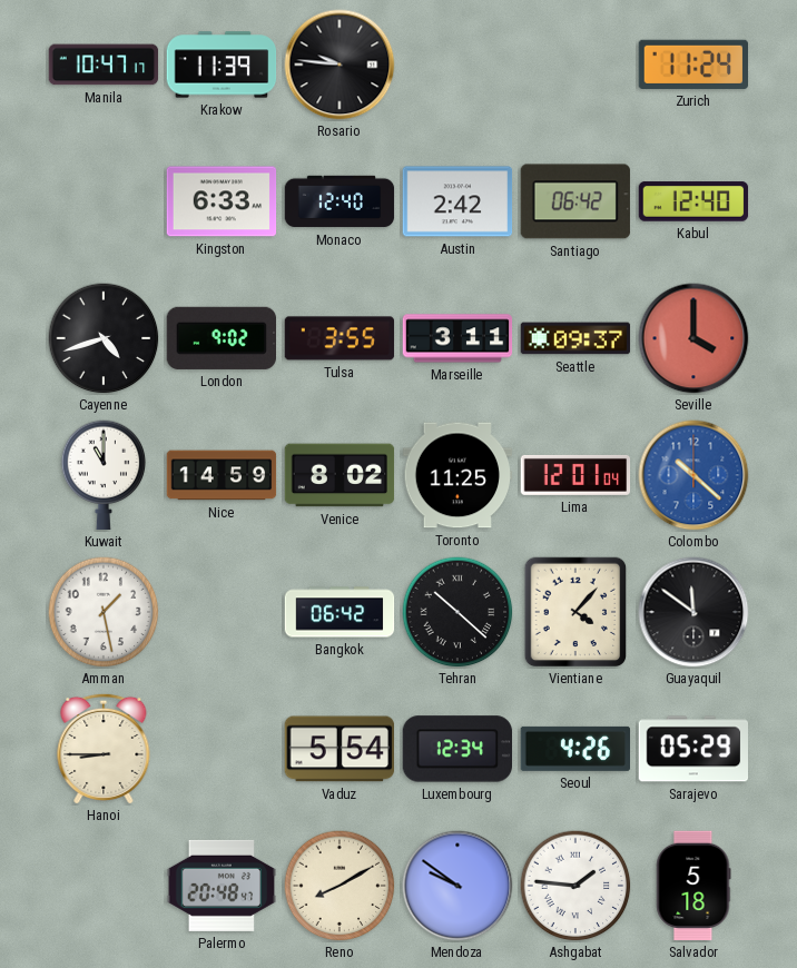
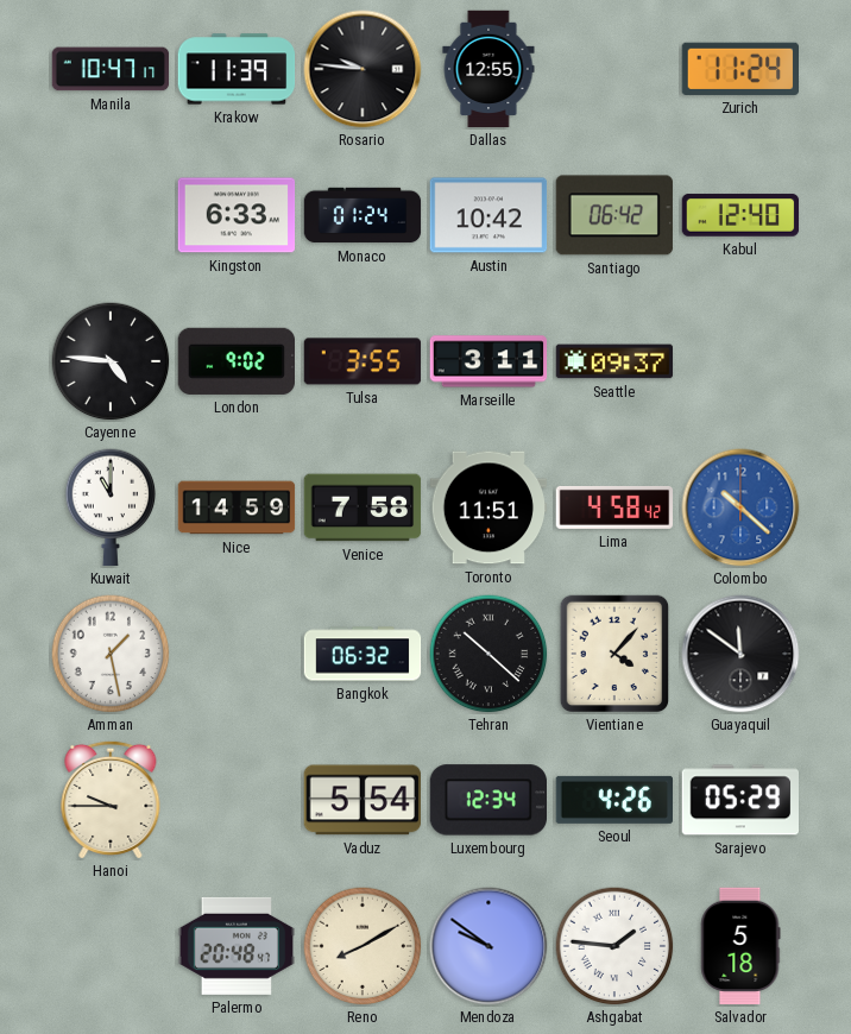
Dallas: none -> 12:55
Monaco: 12:40 -> 01:24
Austin: 2:42 -> 10:42
Cayenne: 4:42 -> 4:46
Seville: 4:00 -> none
Venice: 8:02 -> 7:58
Toronto: 11:25 -> 11:51
Lima: 12:01 -> 4:58
Bangkok: 06:42 -> 06:32
Hanoi: 8:45 -> 9:45
